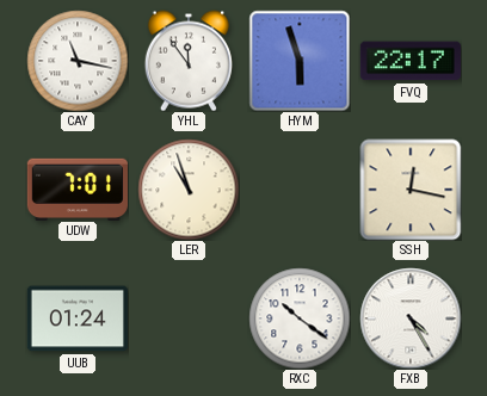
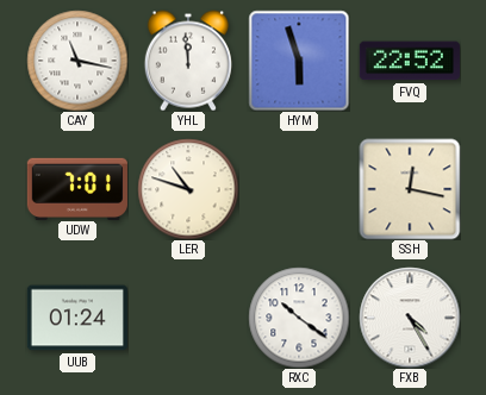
YHL: 11:54 -> 11:59
FVQ: 22:17 -> 22:52
LER: 10:57 -> 10:48
